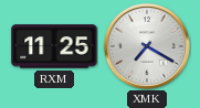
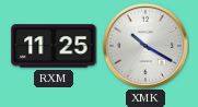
XMK: 7:20 -> 10:20
